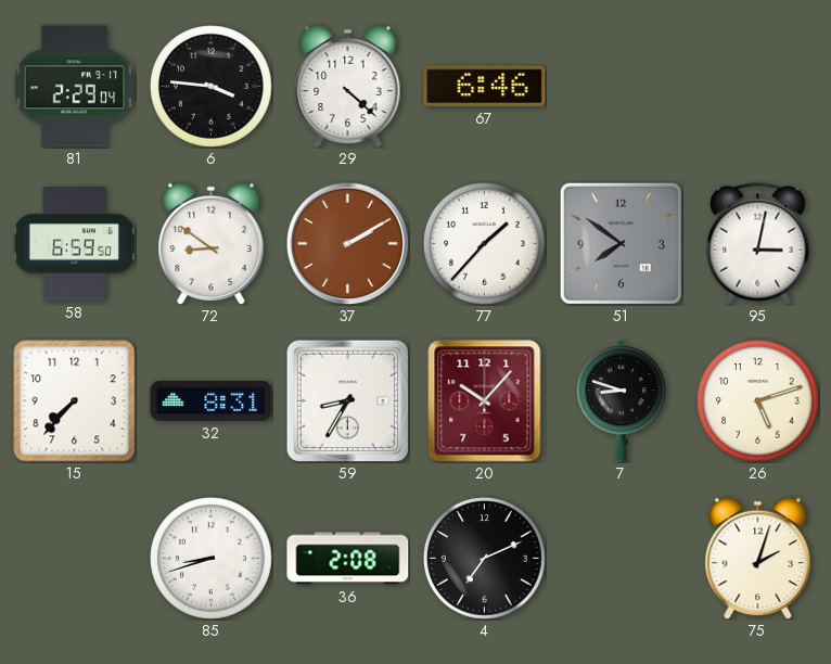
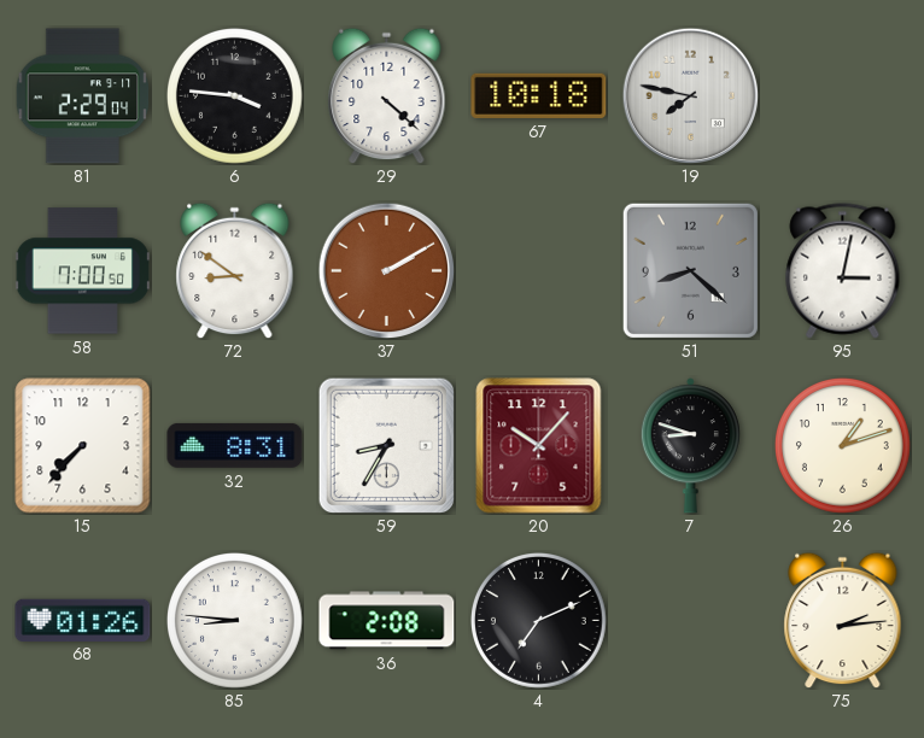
67: 6:46 -> 10:18
19: none -> 7:47
58: 6:59 -> 7:00
77: 1:37 -> none
51: 7:51 -> 8:22
26: 5:12 -> 1:12
68: none -> 01:26
85: 8:42 -> 8:46
75: 2:03 -> 2:14
